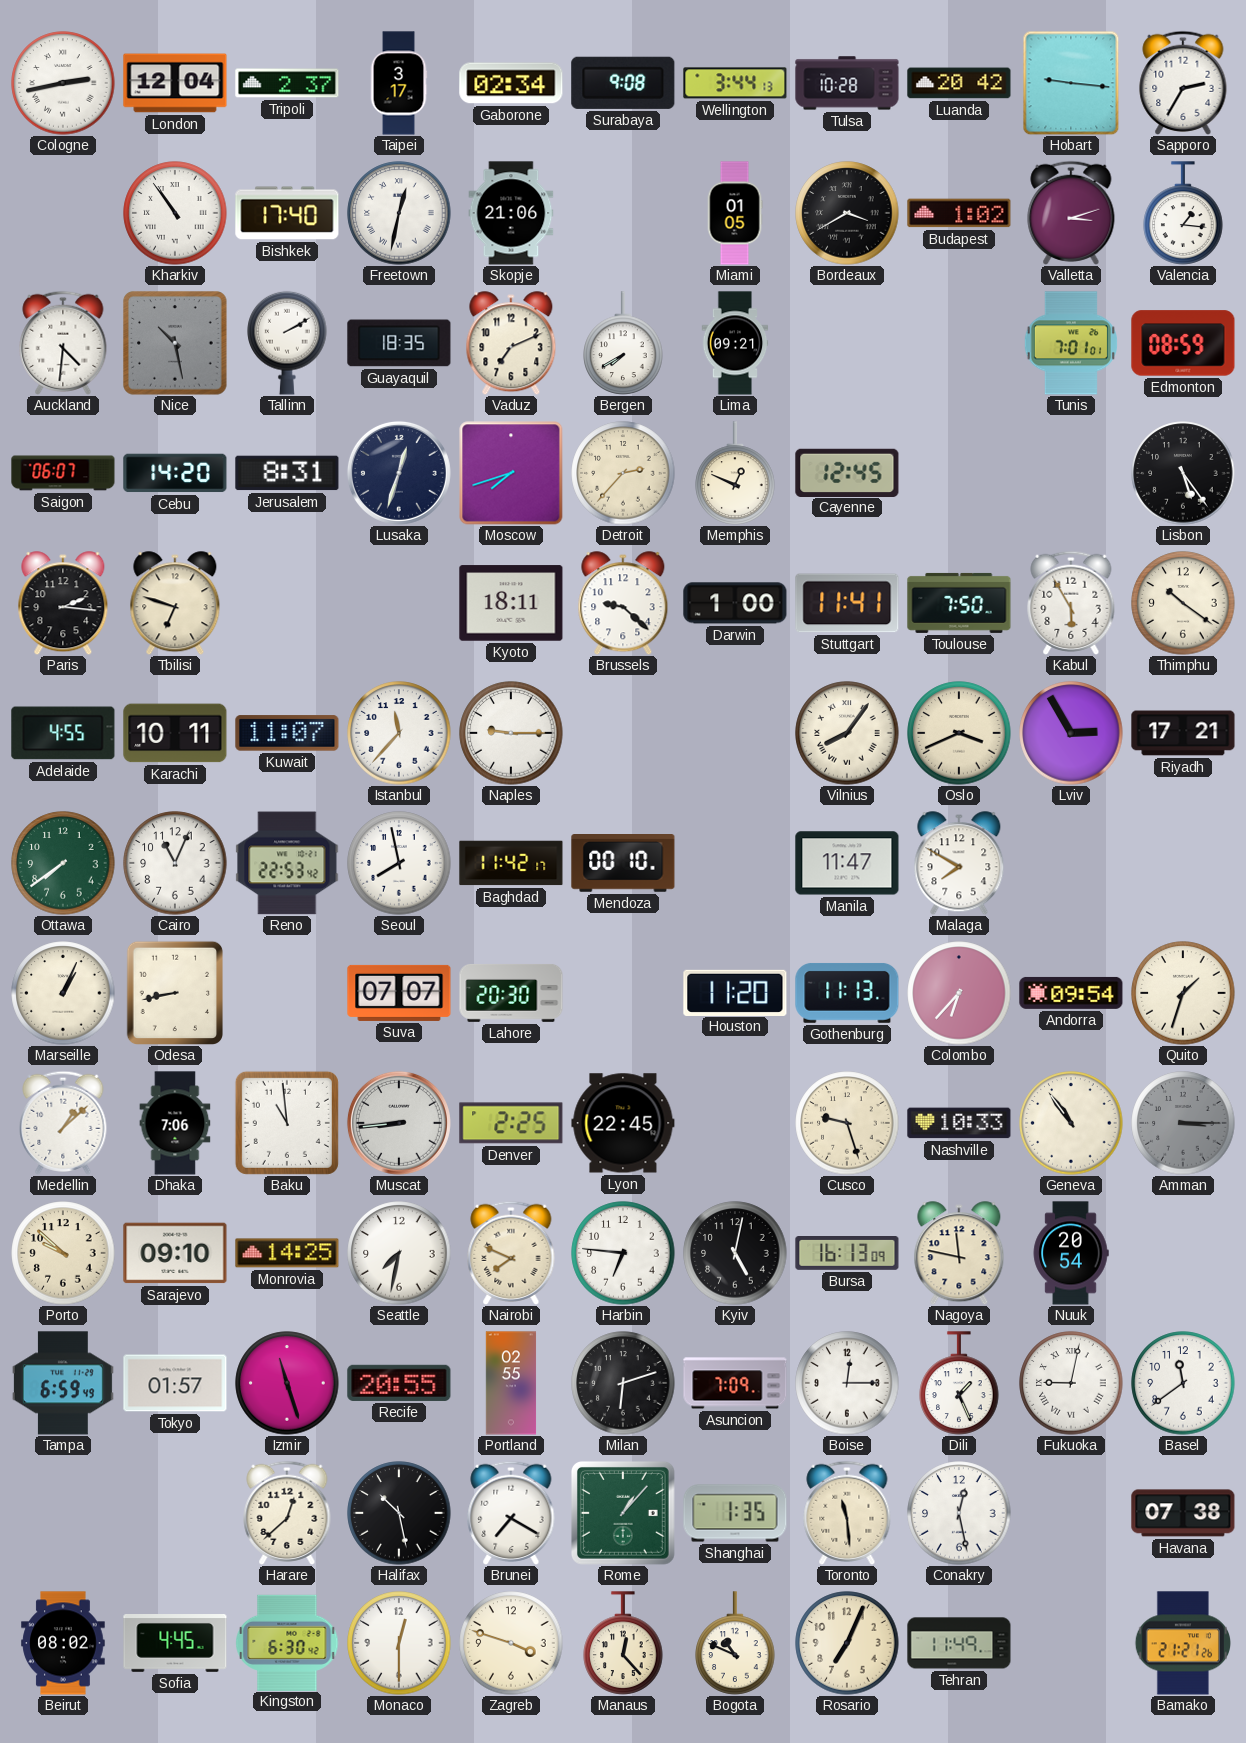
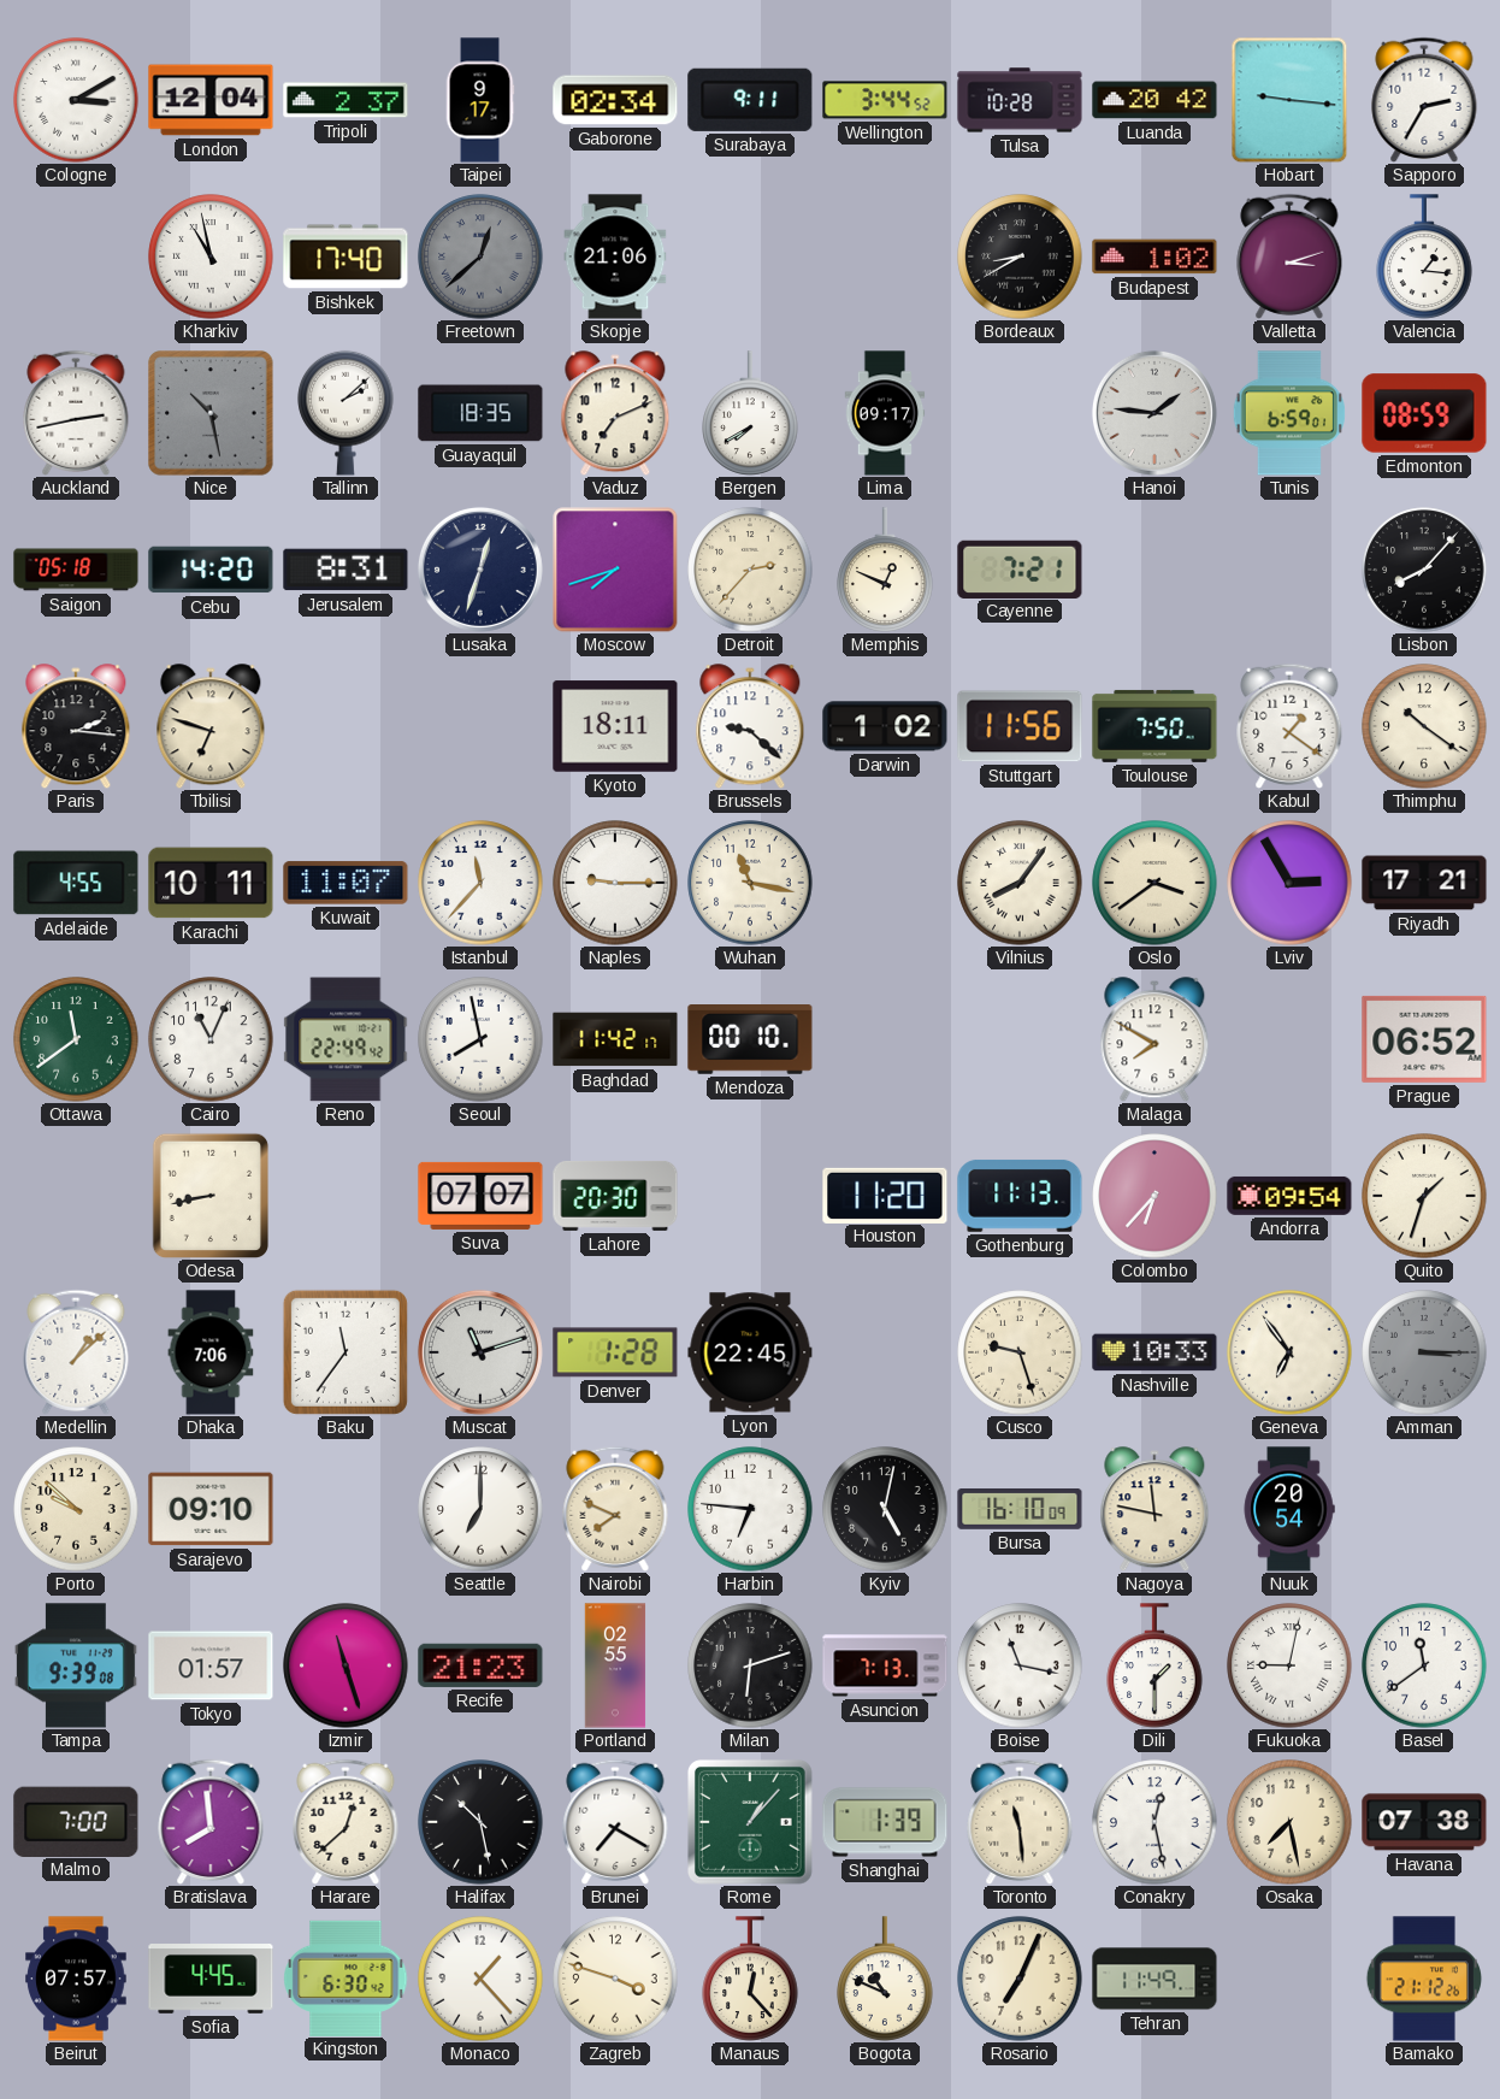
Cologne: 2:43 -> 3:10
Taipei: 3:17 -> 9:17
Surabaya: 9:08 -> 9:11
Wellington: 3:44:13 -> 3:44:52
Kharkiv: 10:54 -> 10:58
Freetown: 12:32 -> 12:38
Freetown dial: white -> grey
Miami: 01:05 -> none
Bordeaux: 3:40 -> 8:40
Auckland: 4:31 -> 2:43
Tallinn: 2:10 -> 2:08
Lima: 09:21 -> 09:17
Hanoi: none -> 1:46
Tunis: 7:01 -> 6:59
Saigon: 06:07 -> 05:18
Cayenne: 12:45 -> 7:21
Lisbon: 5:24 -> 8:07
Darwin: 1:00 -> 1:02
Stuttgart: 11:41 -> 11:56
Kabul: 5:55 -> 1:21
Wuhan: none -> 11:17
Oslo: 3:41 -> 3:39
Ottawa: 7:39 -> 11:39
Reno: 22:53 -> 22:49
Manila: 11:47 -> none
Prague: none -> 06:52
Marseille: 1:04 -> none
Baku: 10:59 -> 11:36
Muscat: 8:44 -> 11:12
Denver: 2:25 -> 1:28
Geneva: 10:54 -> 6:54
Monrovia: 14:25 -> none
Seattle: 7:32 -> 7:00
Bursa: 16:13 -> 16:10
Tampa: 6:59 -> 9:39
Recife: 20:55 -> 21:23
Asuncion: 7:09 -> 7:13
Boise: 12:15 -> 11:17
Dili: 1:26 -> 1:30
Malmo: none -> 7:00
Bratislava: none -> 7:59
Shanghai: 1:35 -> 1:39
Osaka: none -> 7:28
Beirut: 08:02 -> 07:57
Monaco: 12:30 -> 1:23
Bamako: 21:21 -> 21:12
